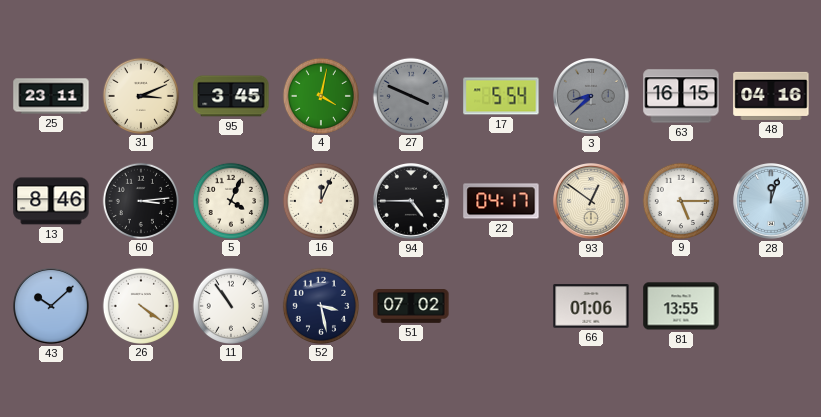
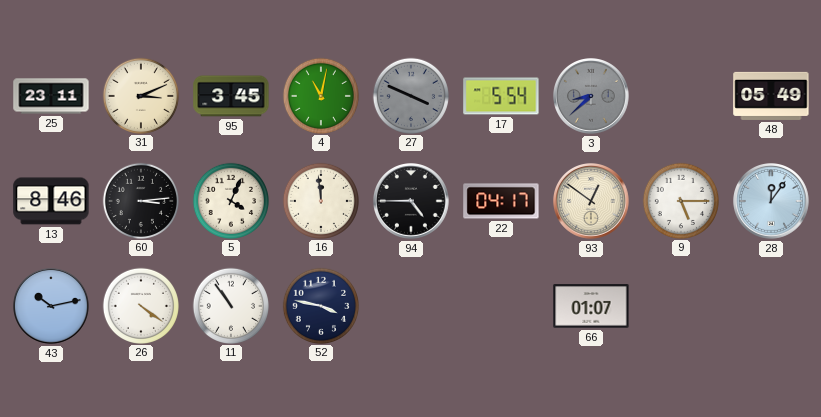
4: 4:02 -> 11:02
63: 16:15 -> none
48: 04:16 -> 05:49
16: 12:04 -> 11:59
28: 12:03 -> 12:06
43: 10:08 -> 10:13
52: 3:28 -> 3:47
51: 07:02 -> none
66: 01:06 -> 01:07
81: 13:55 -> none
